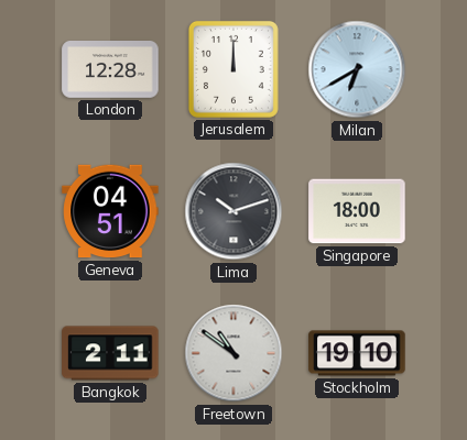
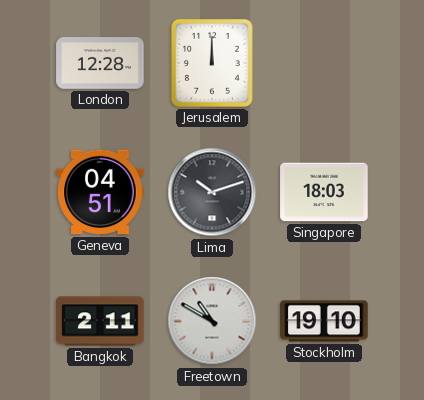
Milan: 6:40 -> none
Singapore: 18:00 -> 18:03
Freetown: 10:51 -> 10:50
